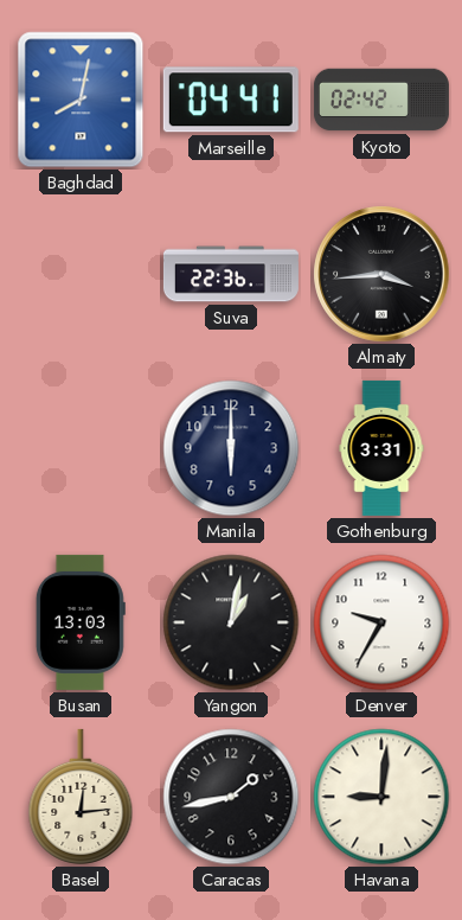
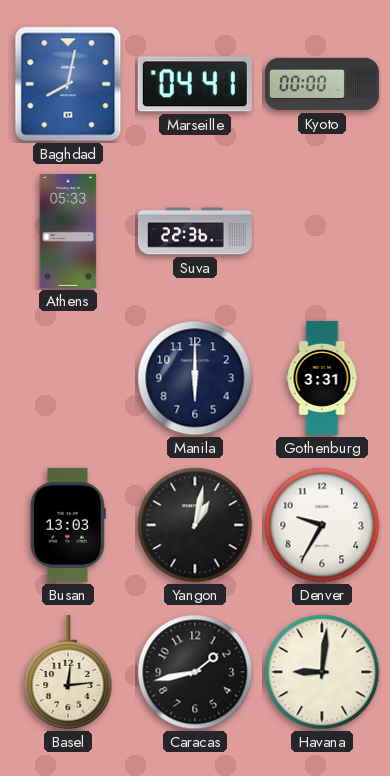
Kyoto: 02:42 -> 00:00
Athens: none -> 05:33
Almaty: 3:44 -> none
